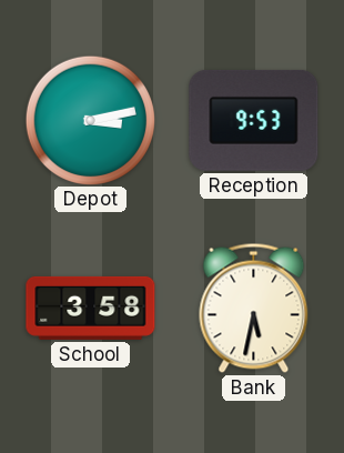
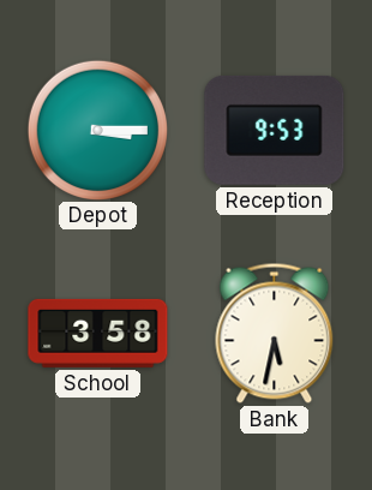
Depot: 3:13 -> 3:15
